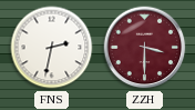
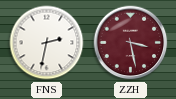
ZZH: 3:30 -> 3:28
